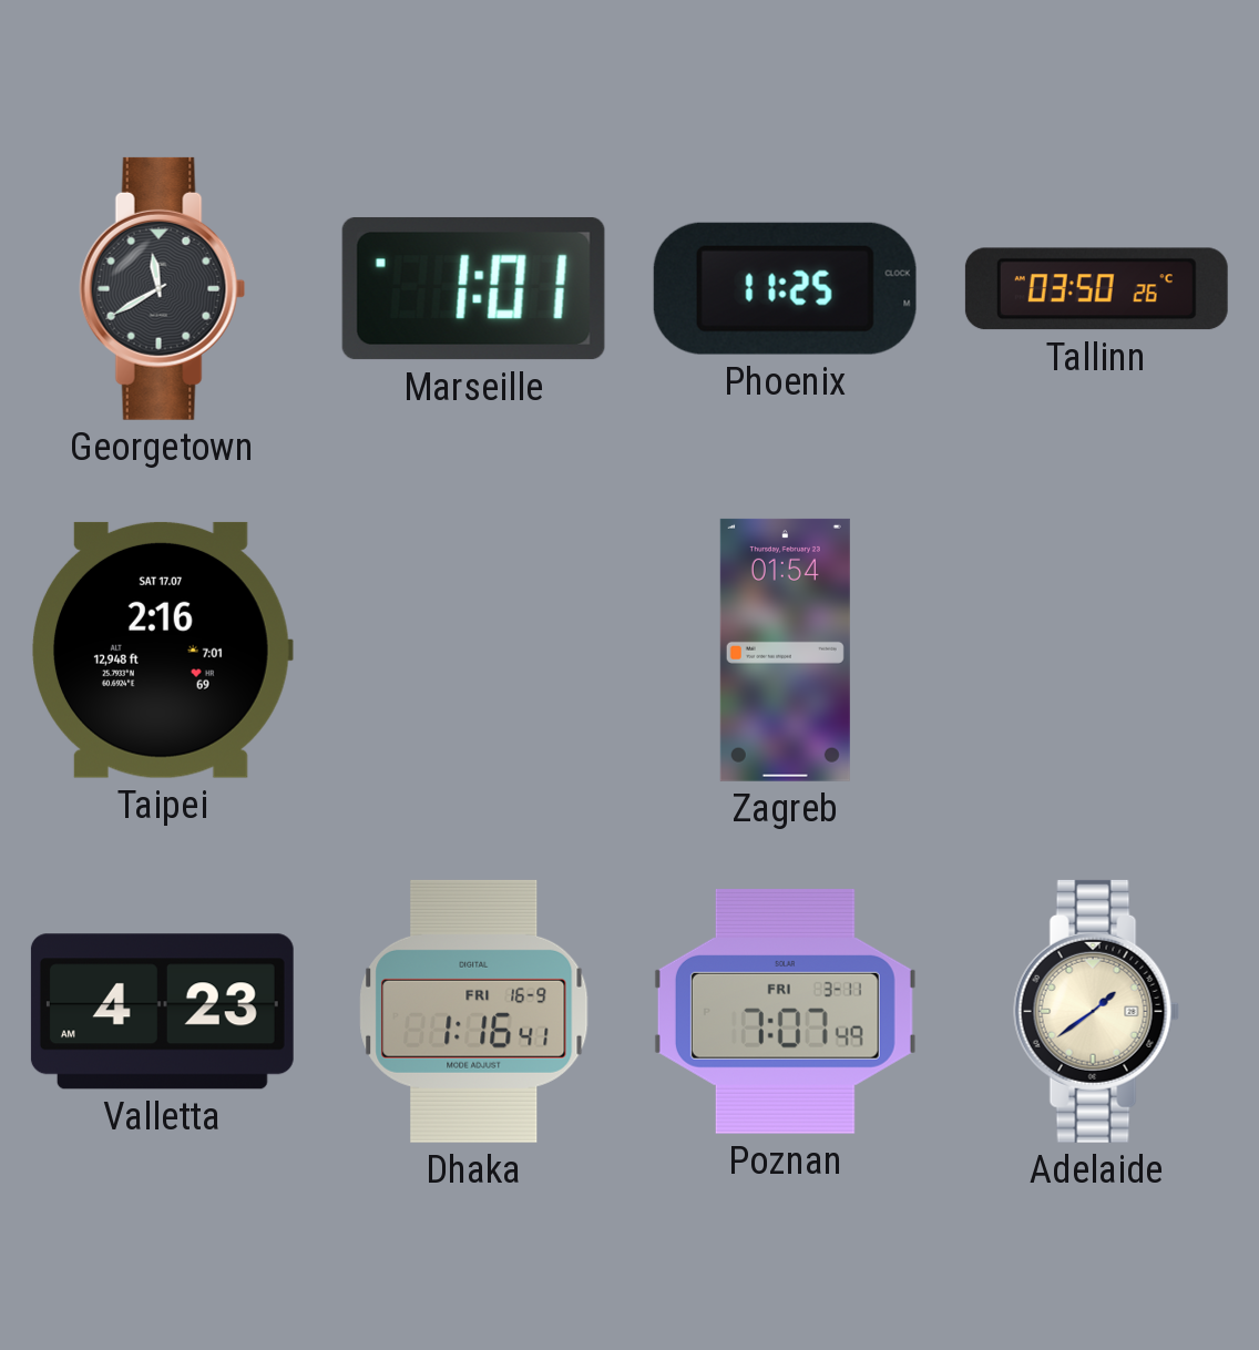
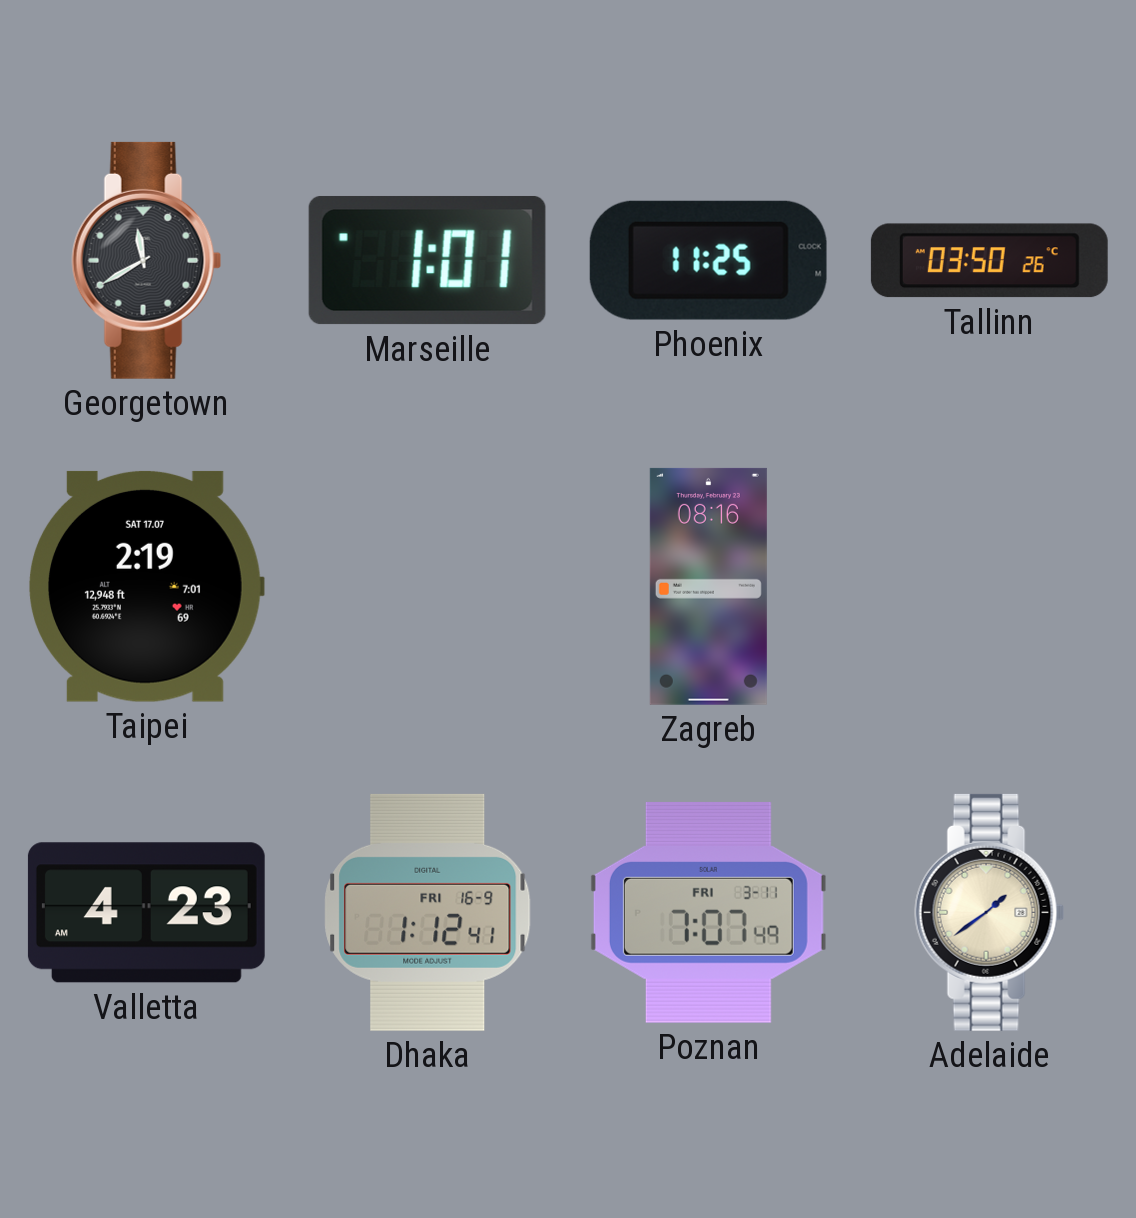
Taipei: 2:16 -> 2:19
Zagreb: 01:54 -> 08:16
Dhaka: 1:16 -> 1:12
